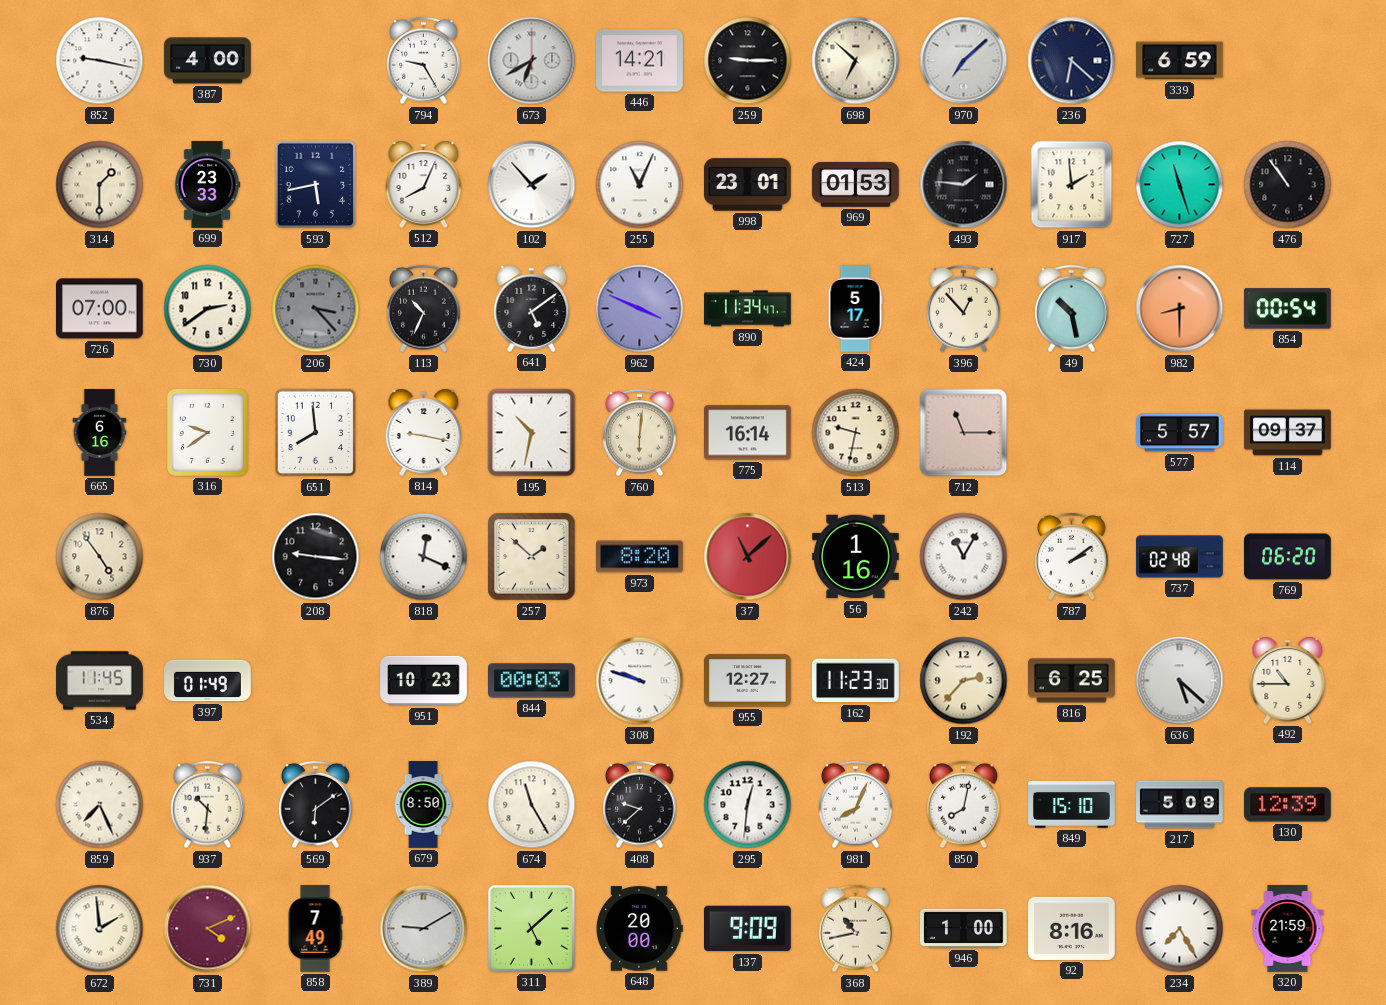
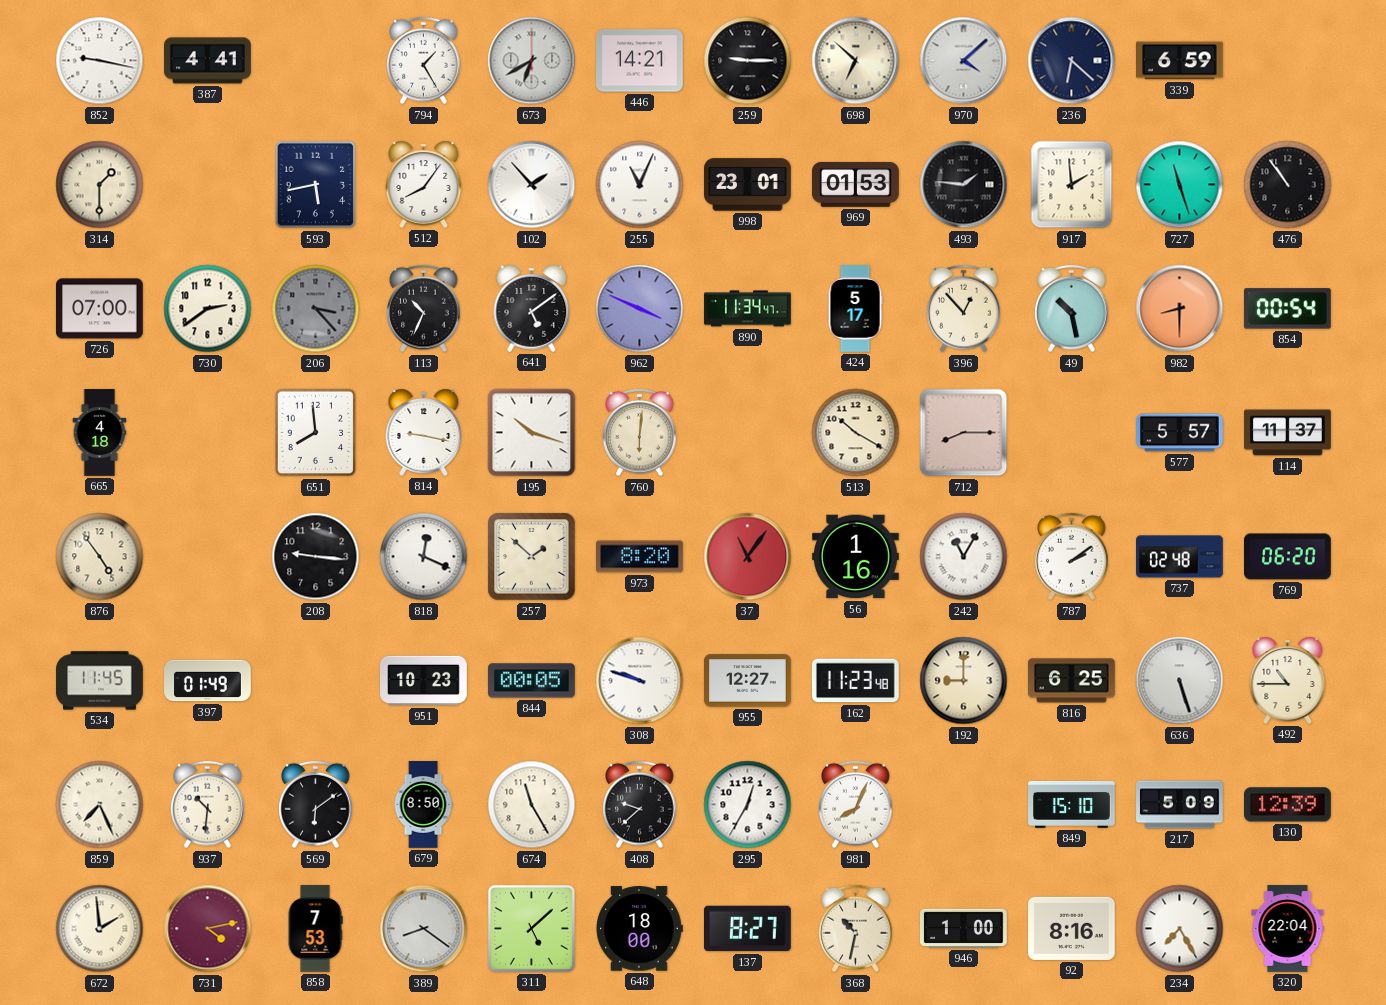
387: 4:00 -> 4:41
794: 9:25 -> 1:25
970: 7:08 -> 4:08
699: 23:33 -> none
512: 8:04 -> 8:06
665: 6:16 -> 4:18
316: 9:39 -> none
195: 10:32 -> 10:18
775: 16:14 -> none
513: 9:32 -> 10:20
712: 11:15 -> 8:15
114: 09:37 -> 11:37
37: 11:08 -> 11:06
844: 00:03 -> 00:05
162: 11:23:30 -> 11:23:48
192: 2:37 -> 9:00
636: 5:22 -> 5:27
295: 12:31 -> 12:35
850: 8:02 -> none
731: 4:11 -> 4:13
858: 7:49 -> 7:53
389: 9:10 -> 8:21
648: 20:00 -> 18:00
137: 9:09 -> 8:27
368: 10:43 -> 10:32
320: 21:59 -> 22:04
